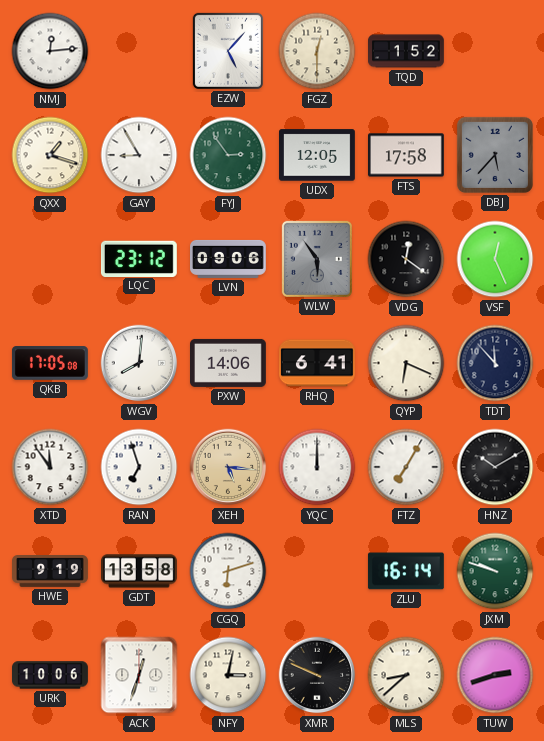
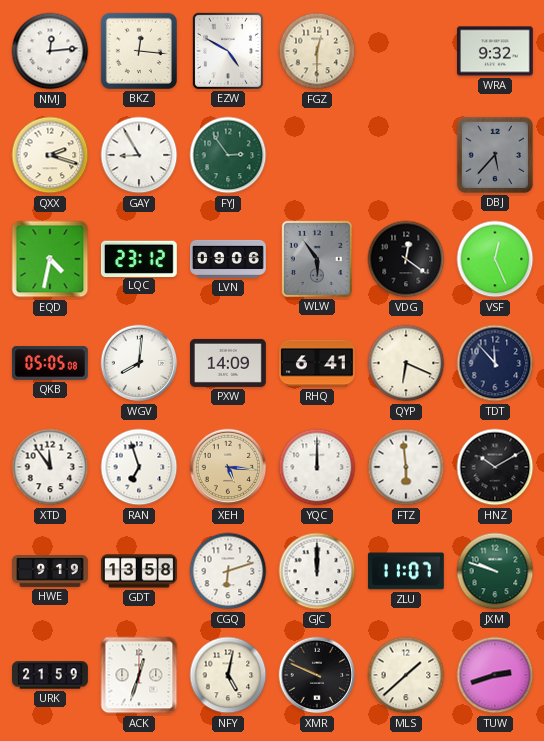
BKZ: none -> 12:16
EZW: 5:07 -> 4:50
TQD: 1:52 -> none
WRA: none -> 9:32
QXX: 1:18 -> 2:18
UDX: 12:05 -> none
FTS: 17:58 -> none
EQD: none -> 4:32
QKB: 17:05 -> 05:05
PXW: 14:06 -> 14:09
FTZ: 7:05 -> 5:59
GJC: none -> 12:00
ZLU: 16:14 -> 11:07
URK: 10:06 -> 21:59
NFY: 3:02 -> 5:02
MLS: 8:38 -> 1:38
